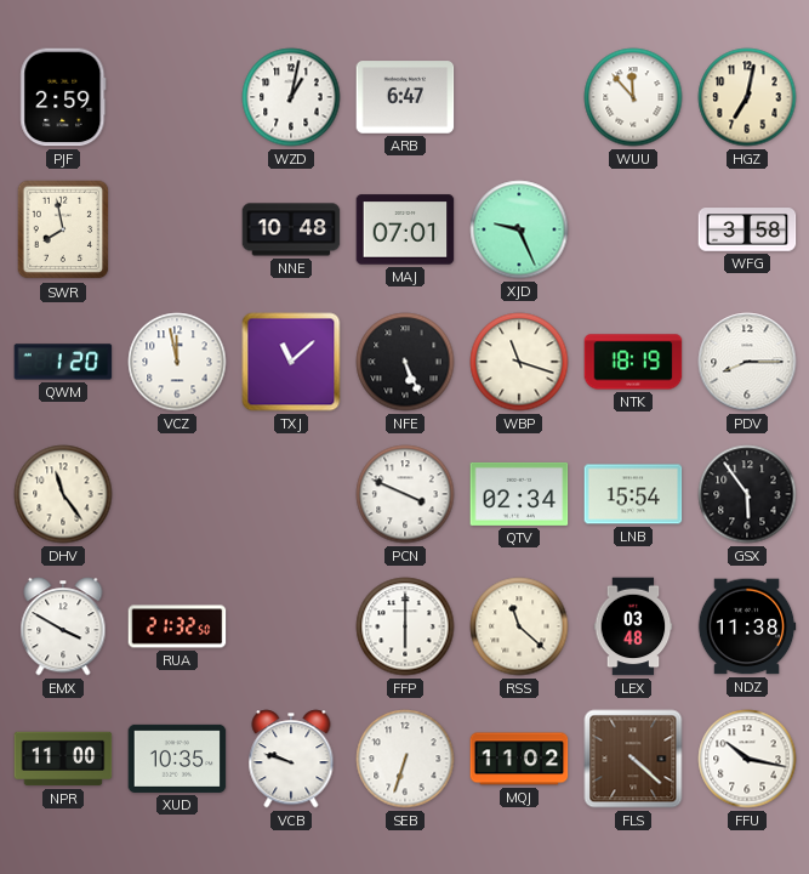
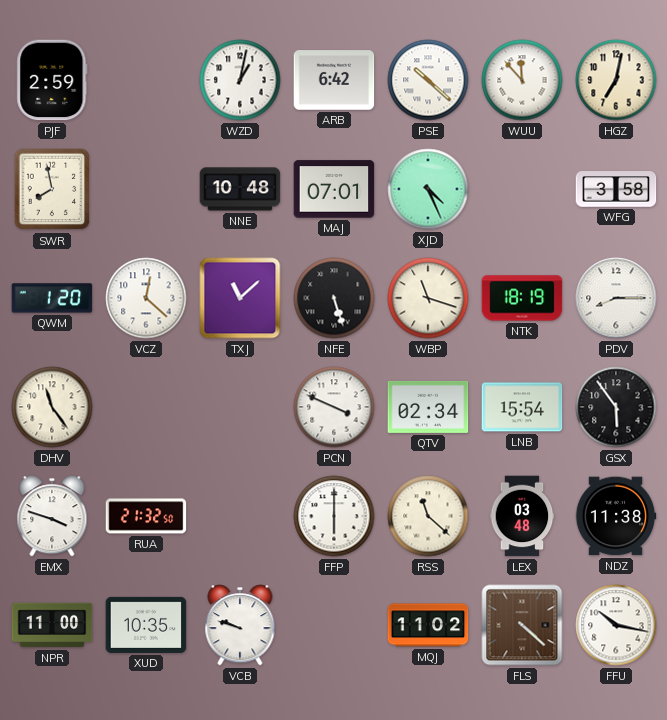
ARB: 6:47 -> 6:42
PSE: none -> 10:22
XJD: 9:26 -> 4:26
VCZ: 11:58 -> 12:22
NFE: 5:26 -> 5:27
EMX: 3:50 -> 3:48
SEB: 6:33 -> none
